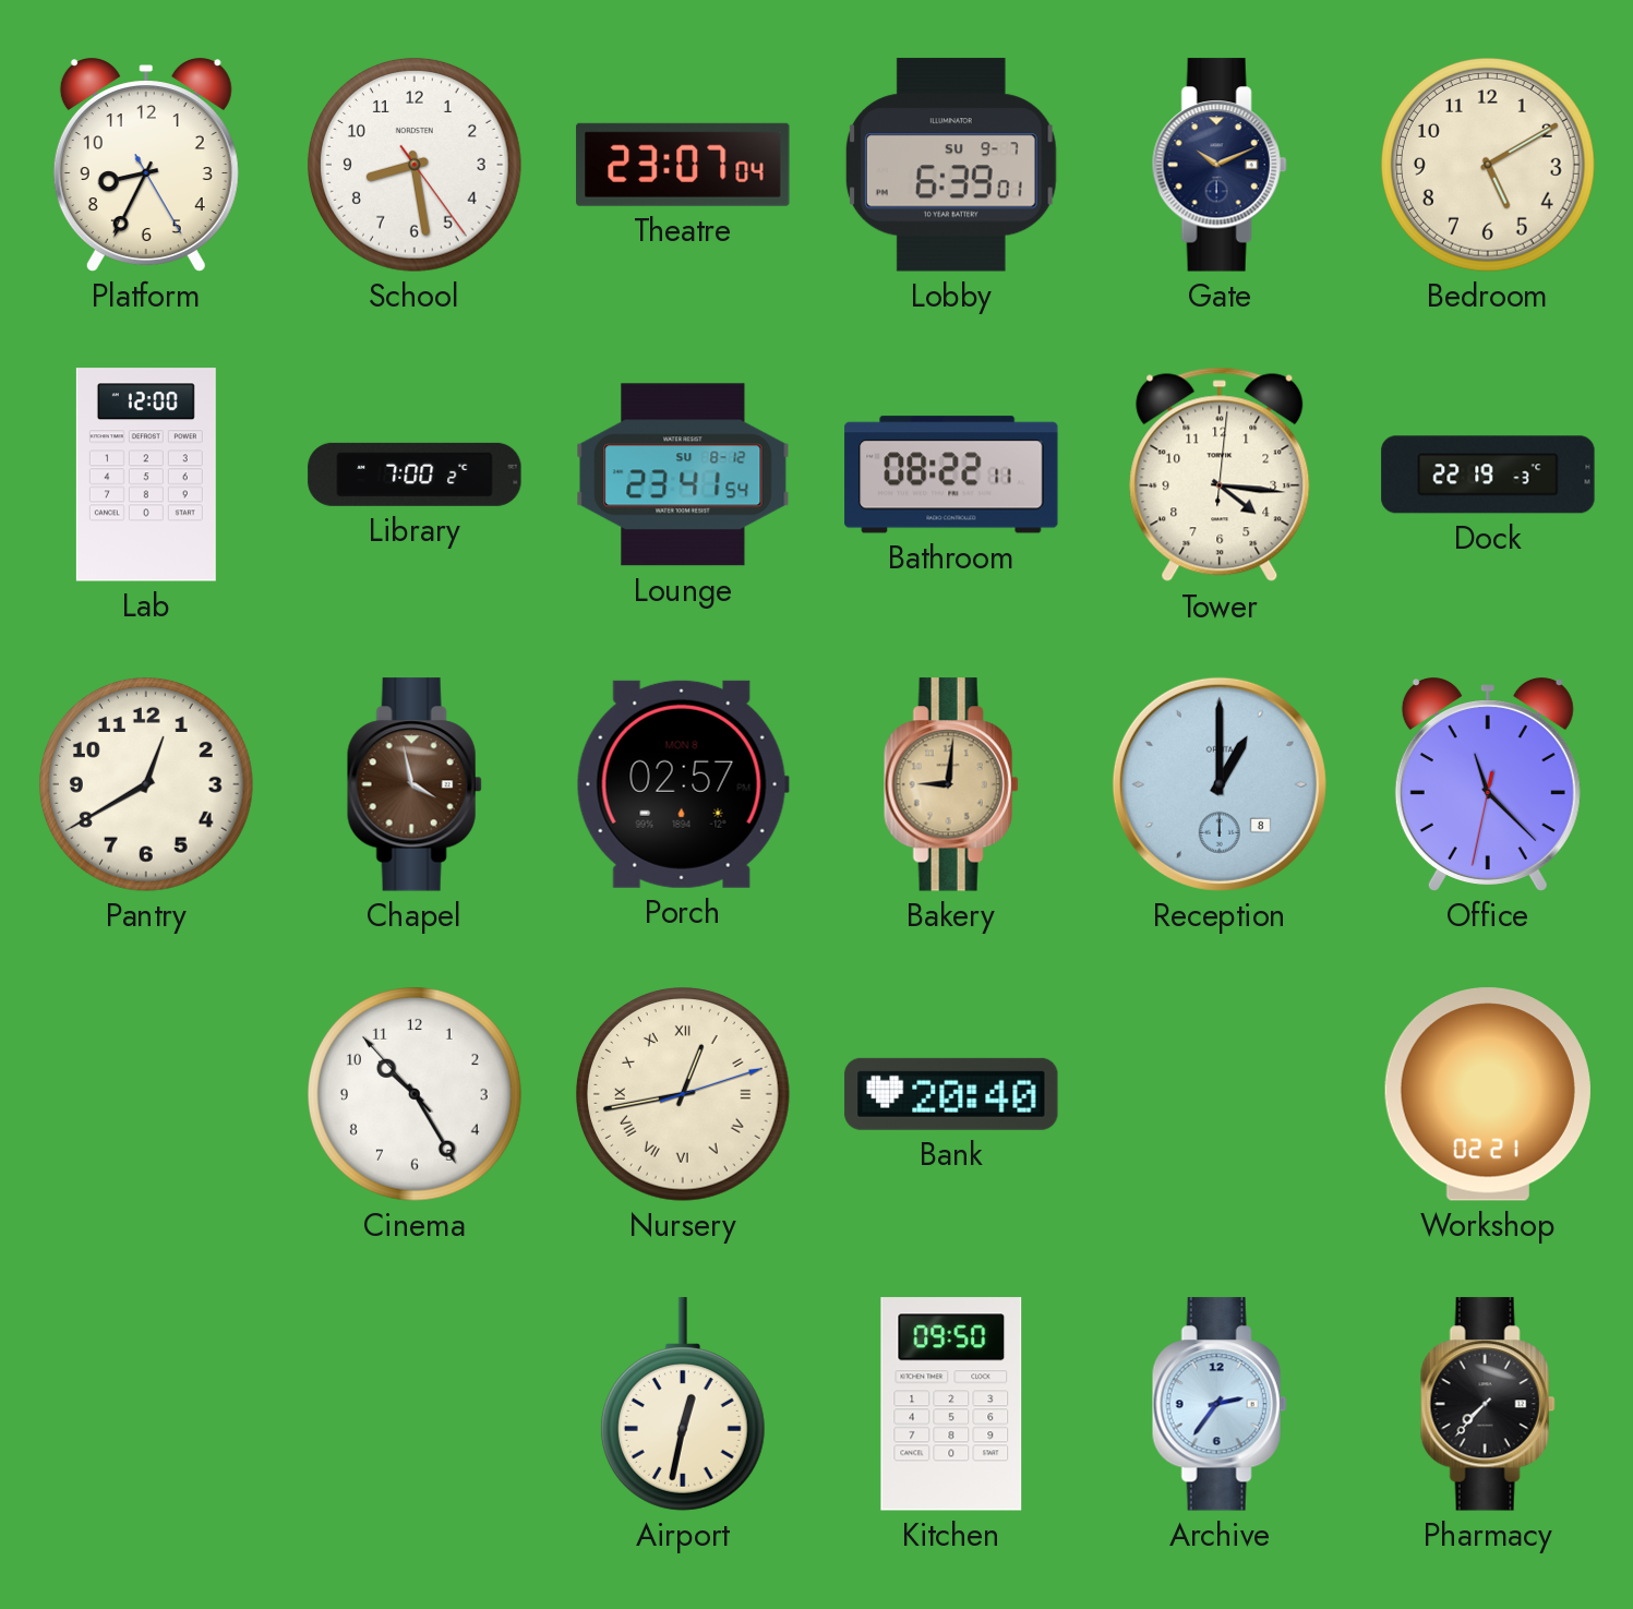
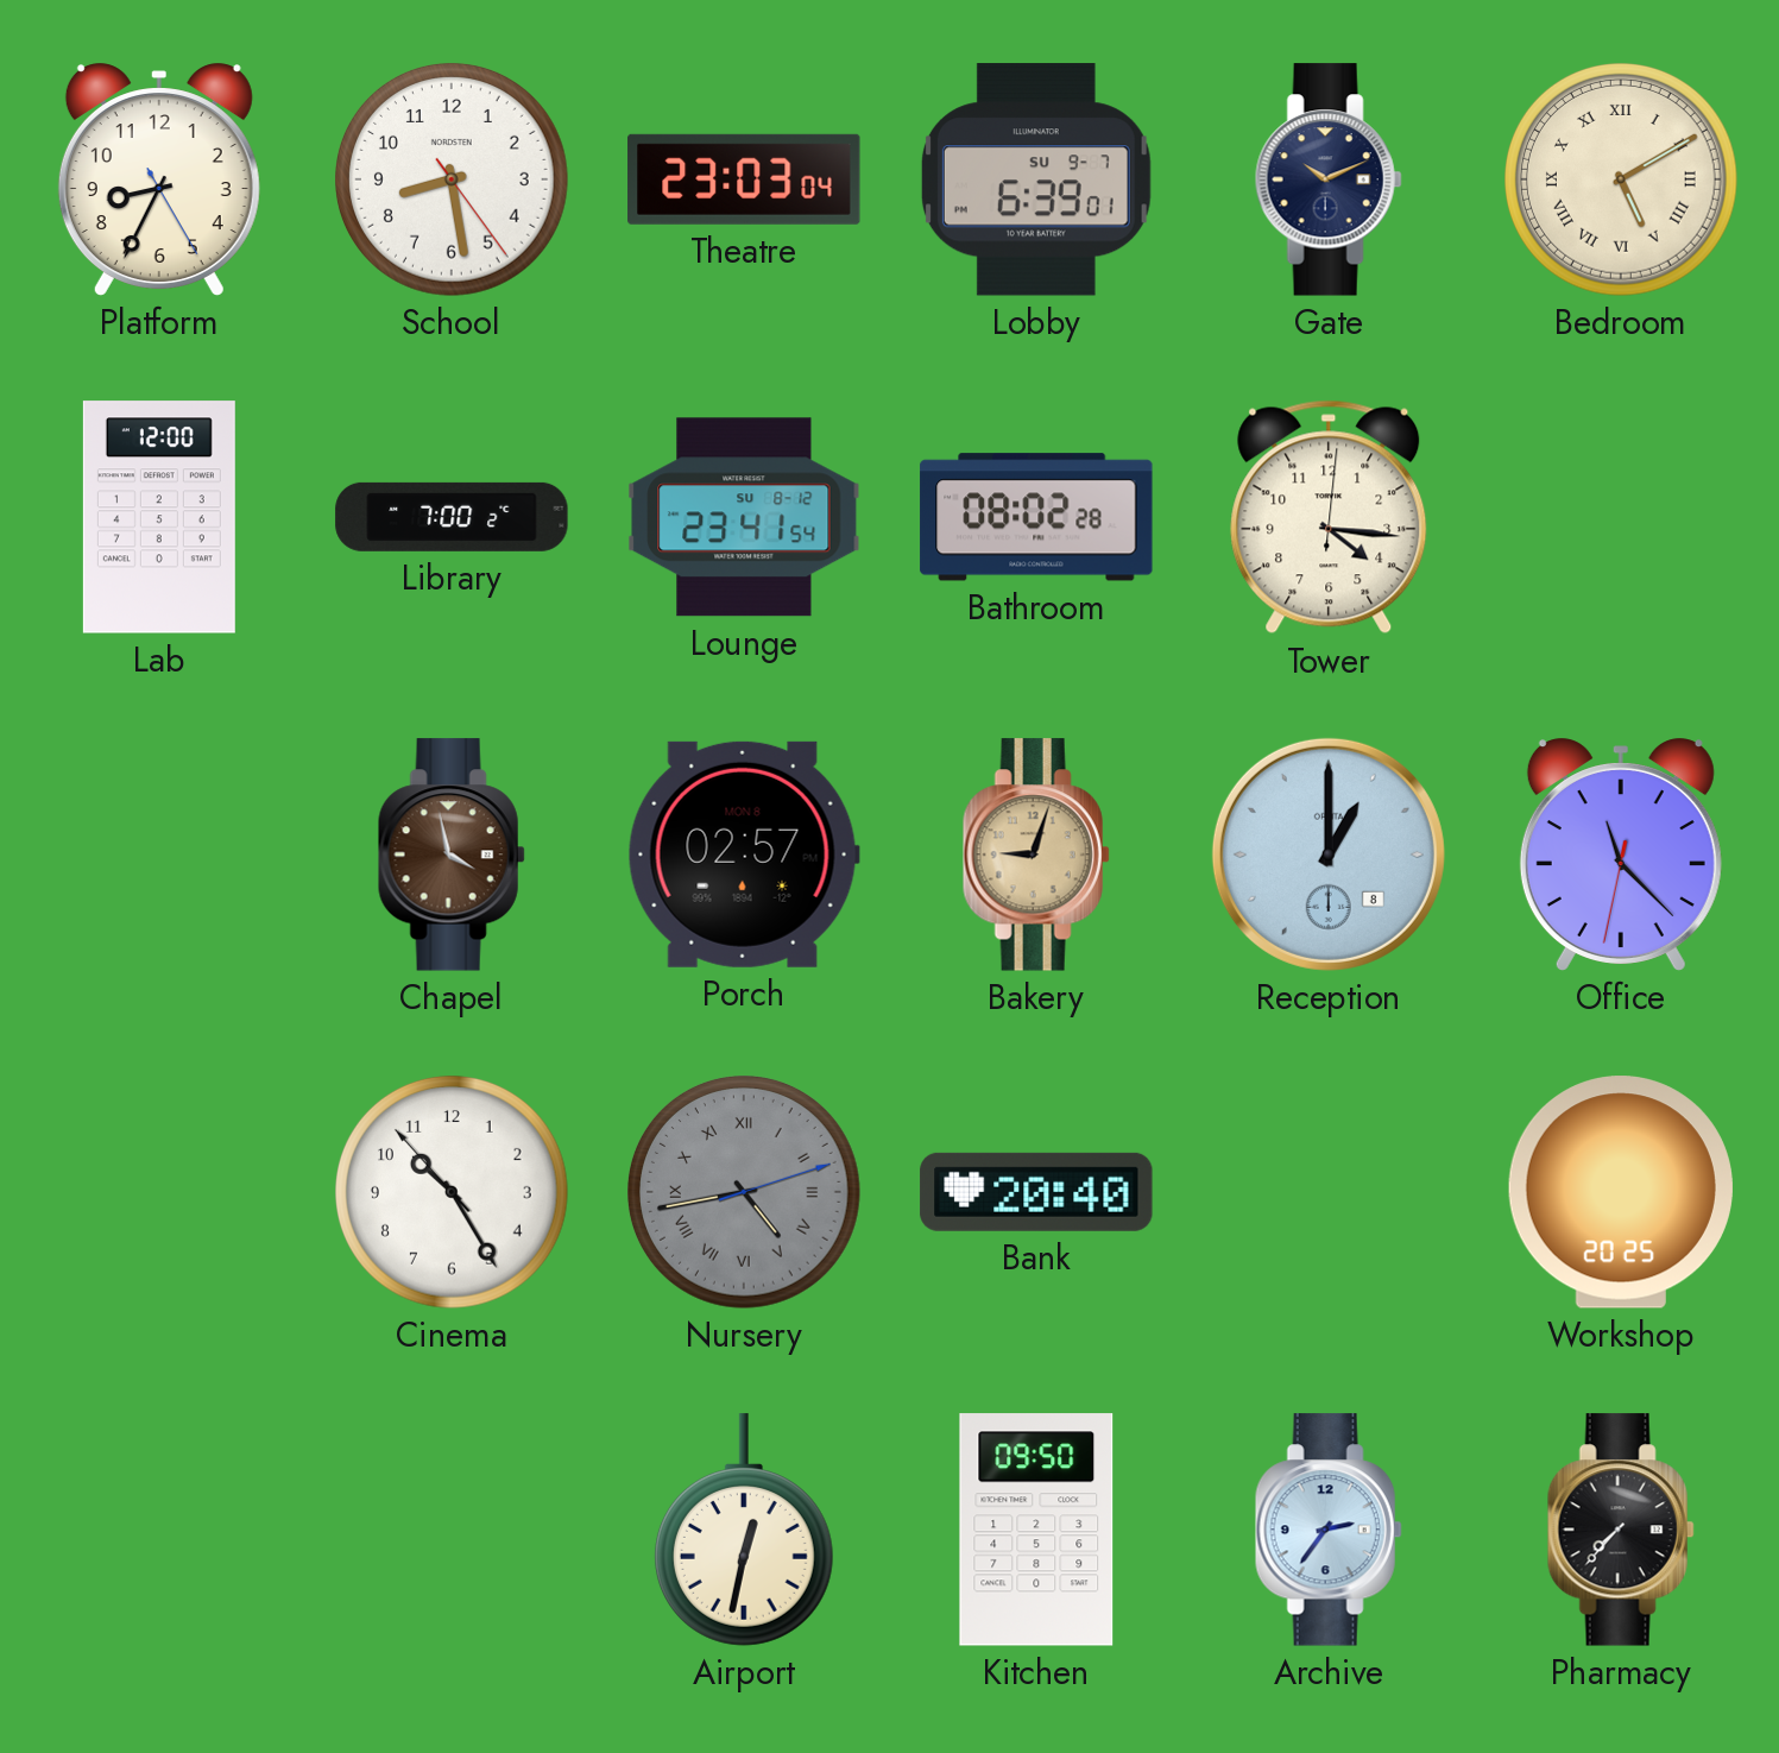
Theatre: 23:07 -> 23:03
Bedroom numerals: Arabic -> Roman
Bathroom: 08:22 -> 08:02
Dock: 22:19 -> none
Pantry: 12:40 -> none
Bakery: 9:01 -> 9:03
Nursery: 12:43 -> 4:43
Nursery dial: cream -> grey
Workshop: 02:21 -> 20:25
